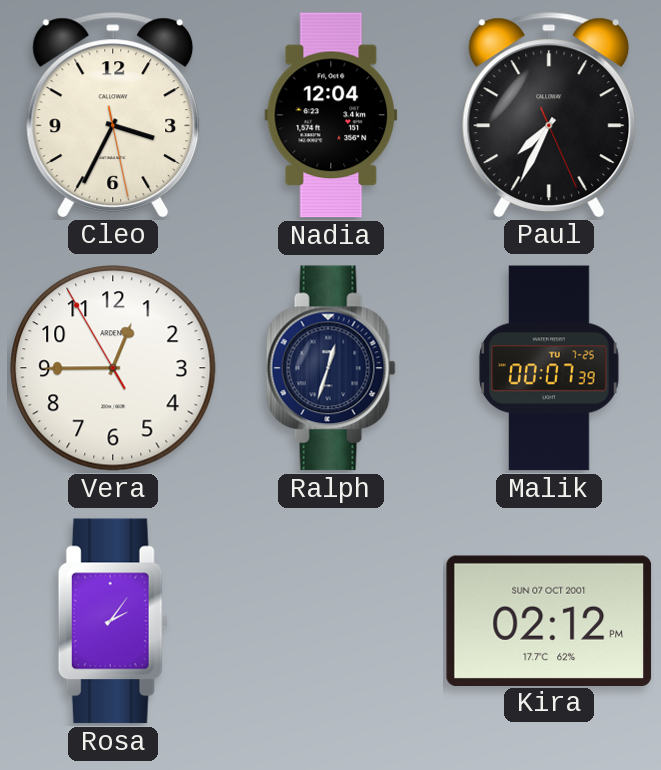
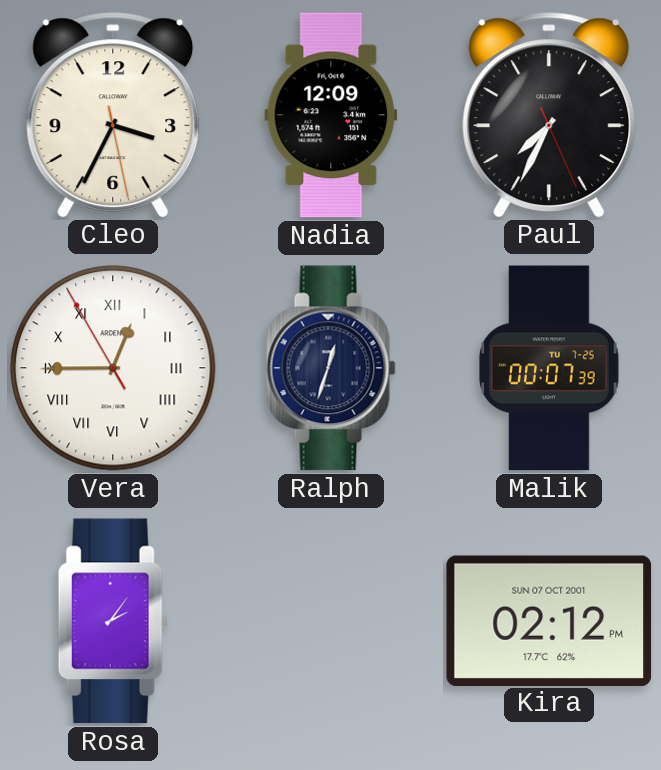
Nadia: 12:04 -> 12:09
Vera numerals: Arabic -> Roman
